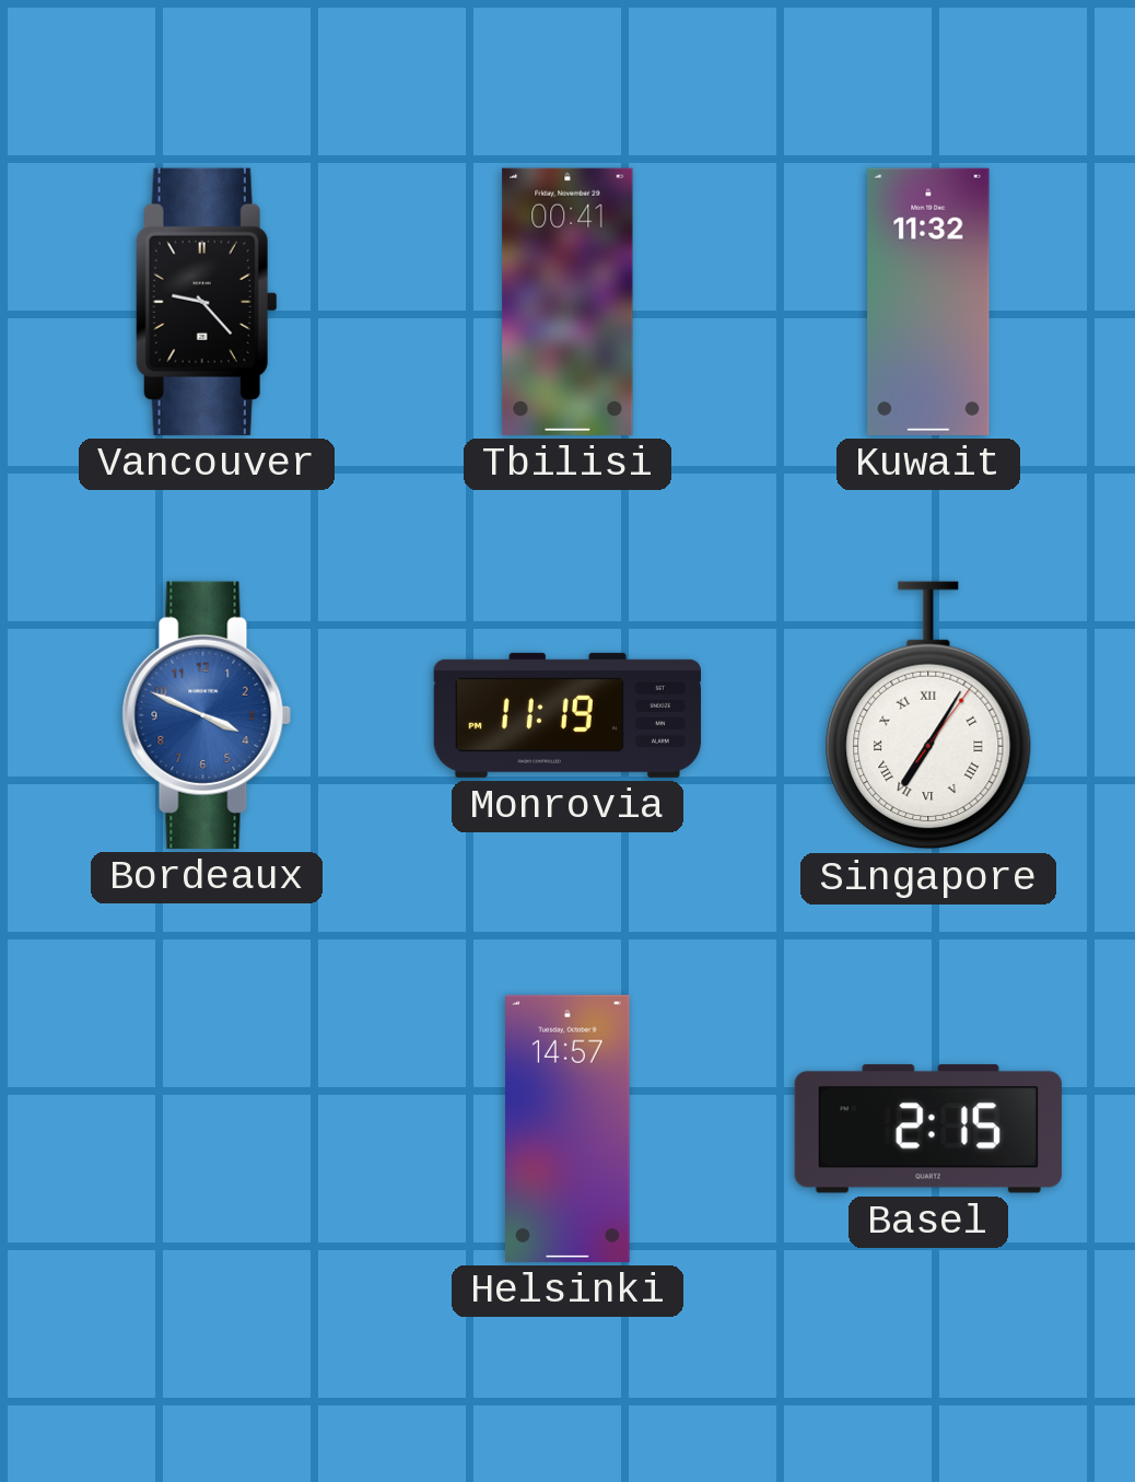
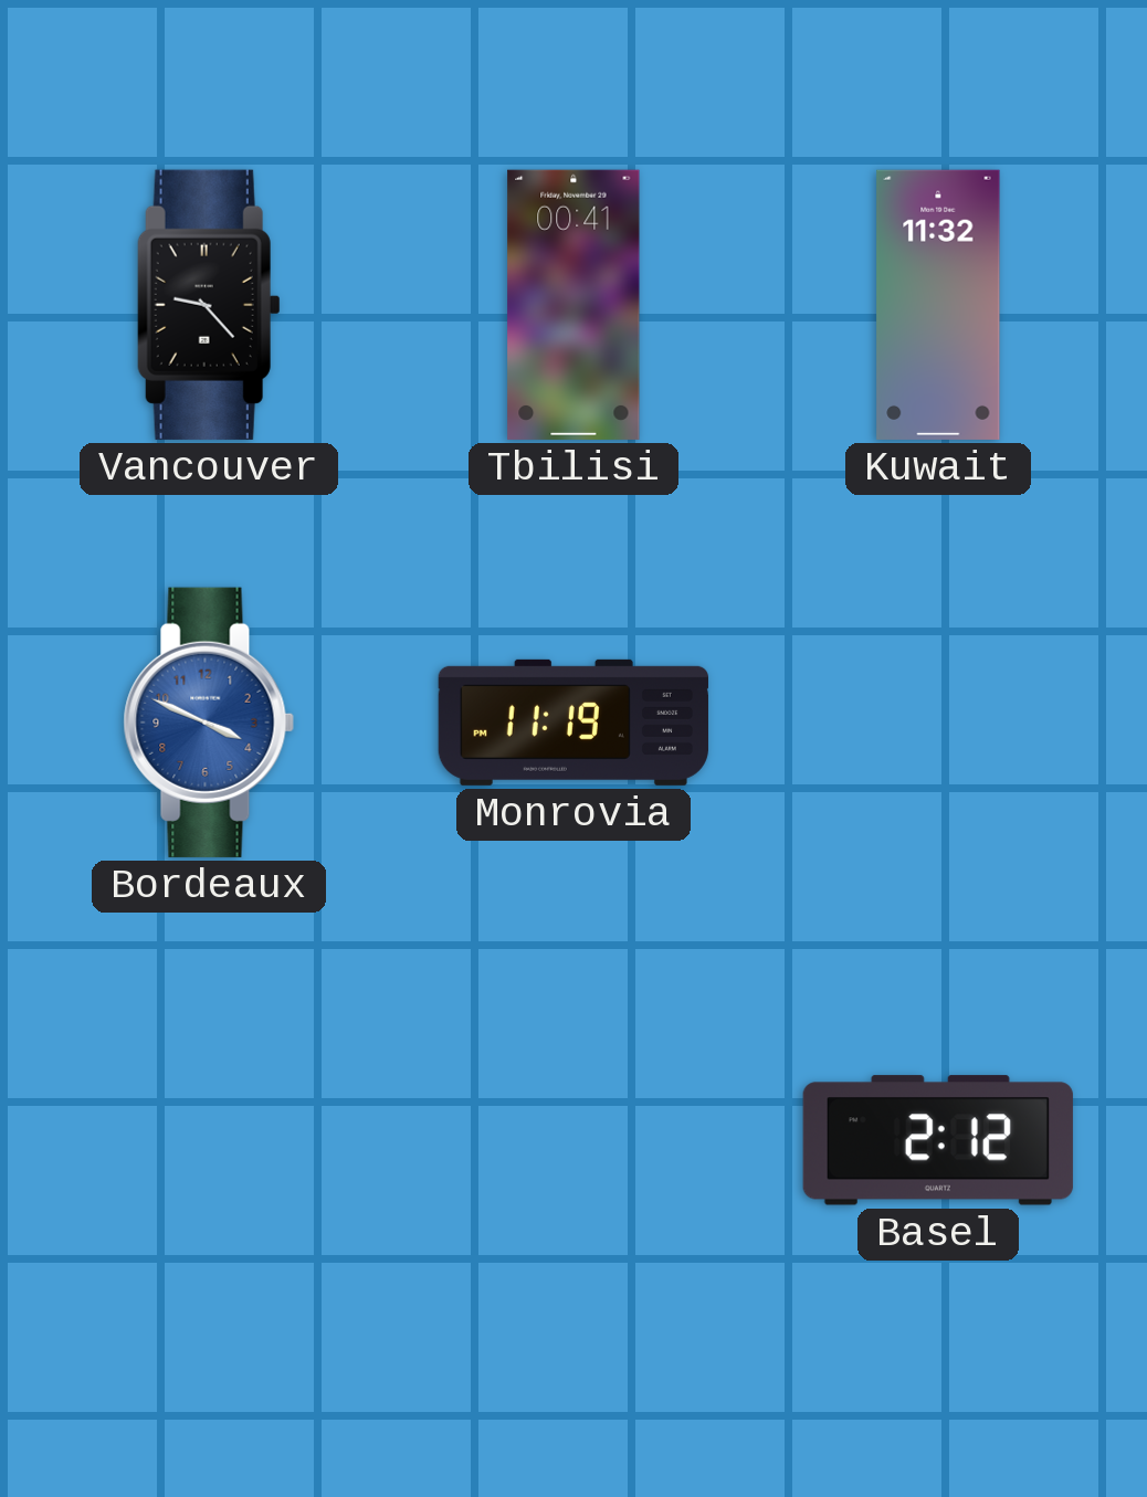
Singapore: 7:05 -> none
Helsinki: 14:57 -> none
Basel: 2:15 -> 2:12
